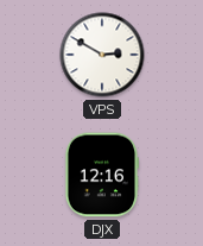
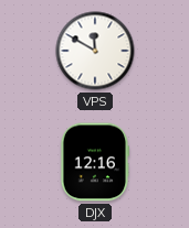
VPS: 2:50 -> 11:50
